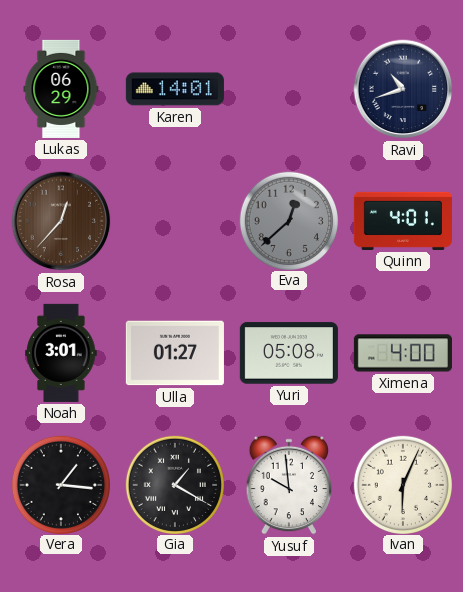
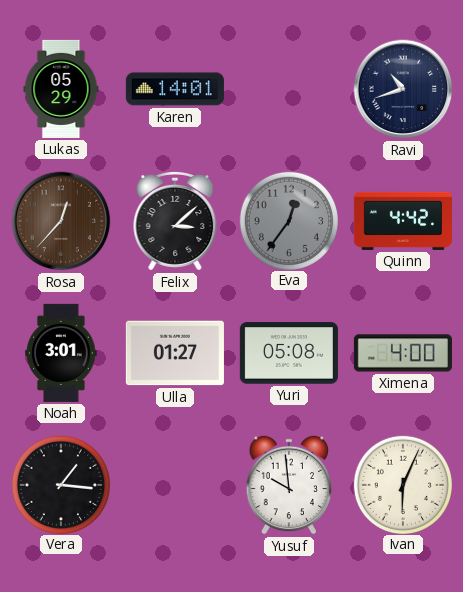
Lukas: 06:29 -> 05:29
Felix: none -> 3:08
Eva: 12:38 -> 12:36
Quinn: 4:01 -> 4:42
Gia: 1:20 -> none
